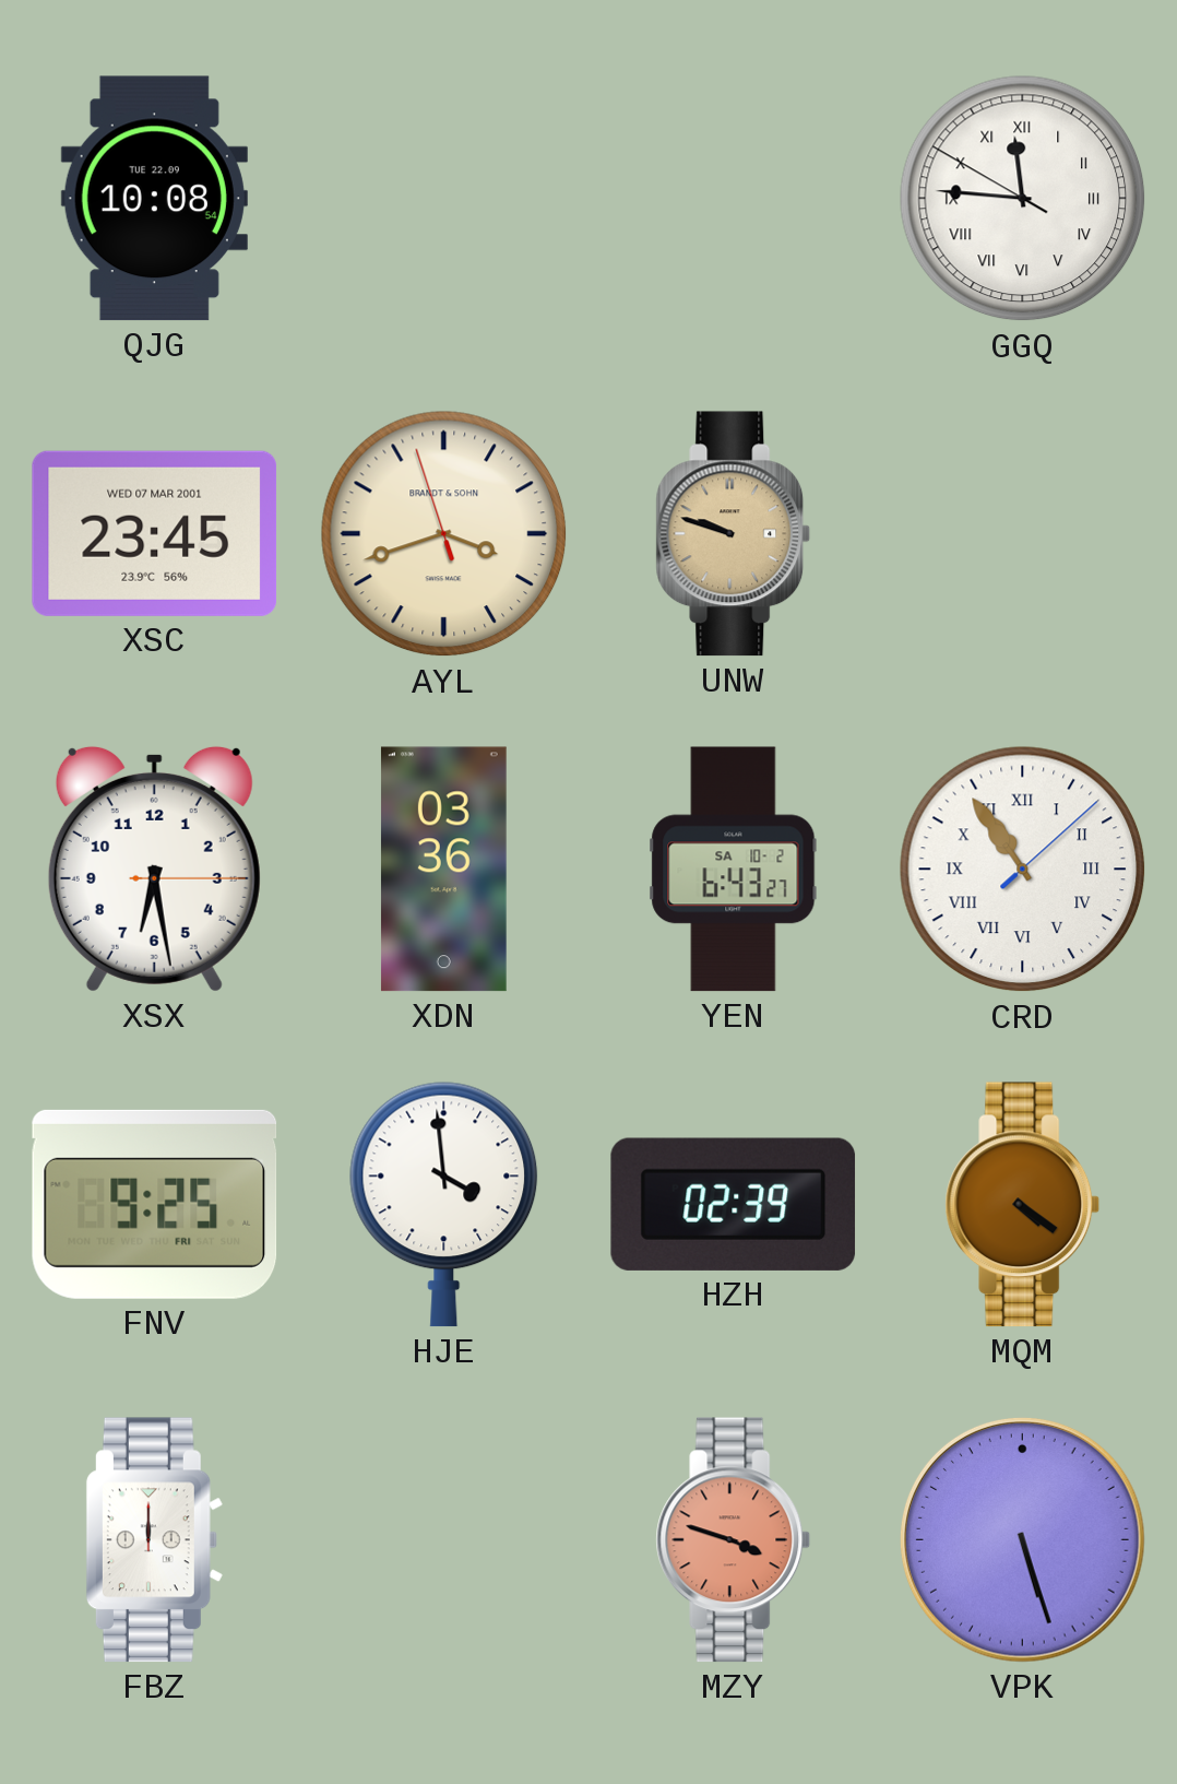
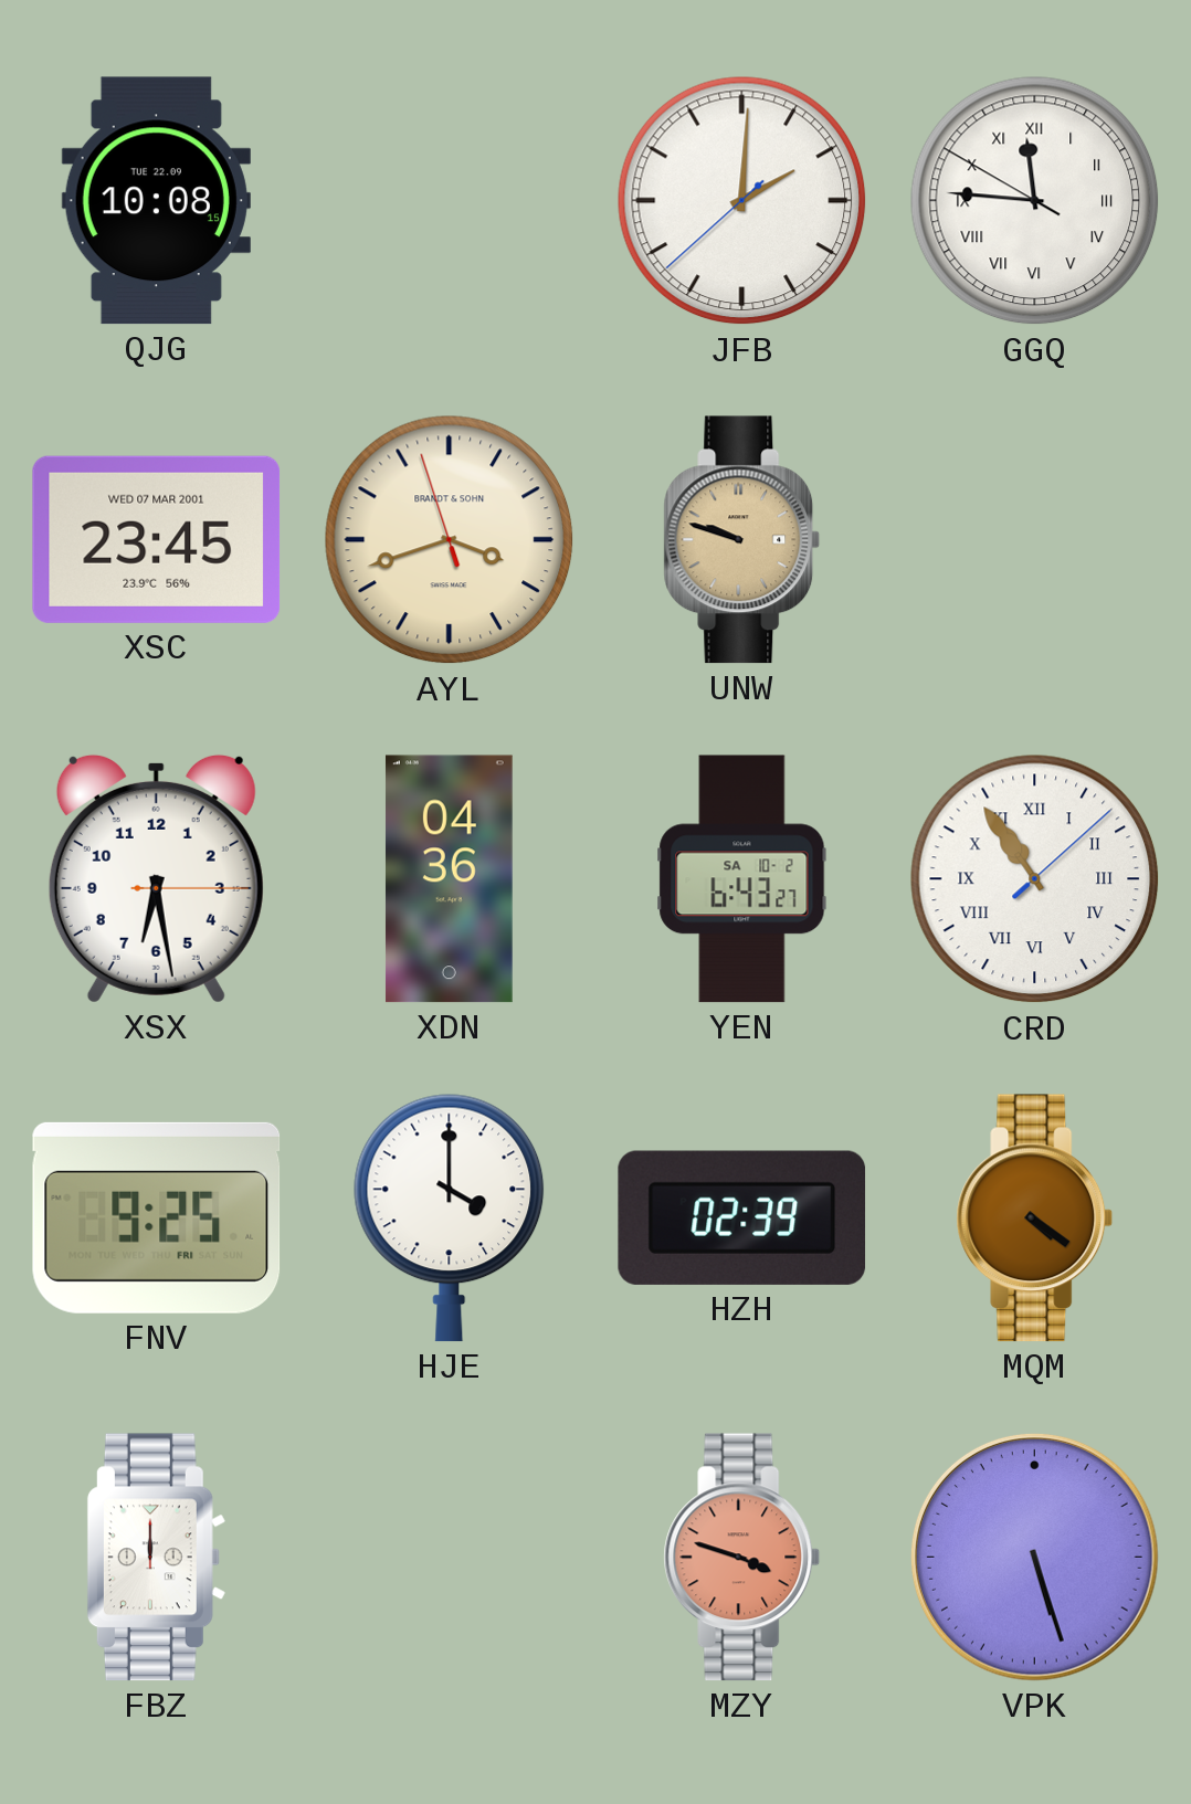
QJG: 10:08:54 -> 10:08:15
JFB: none -> 2:00
XDN: 03:36 -> 04:36
HJE: 3:59 -> 4:00
